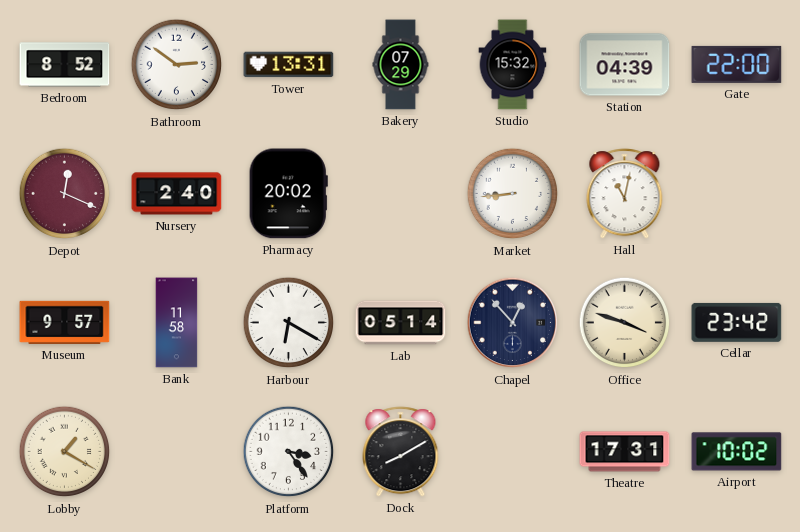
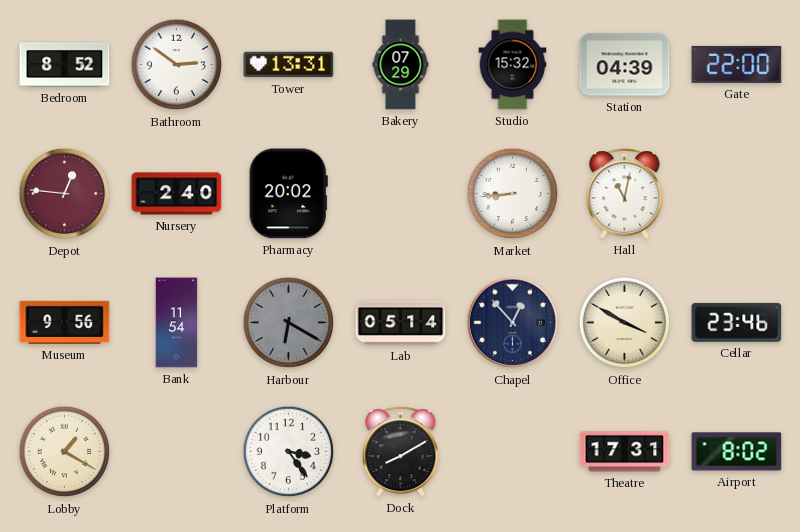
Depot: 12:19 -> 12:46
Museum: 9:57 -> 9:56
Bank: 11:58 -> 11:54
Harbour dial: white -> grey
Office: 3:48 -> 3:50
Cellar: 23:42 -> 23:46
Airport: 10:02 -> 8:02
